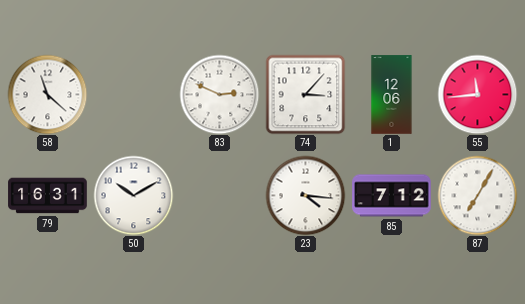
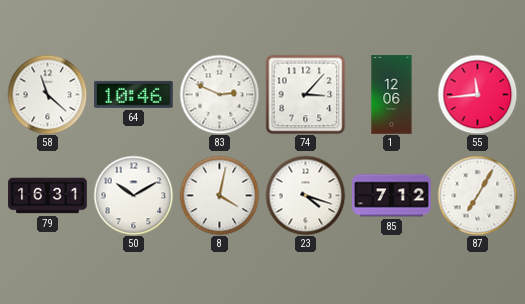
64: none -> 10:46
8: none -> 4:02
23: 4:16 -> 4:18
